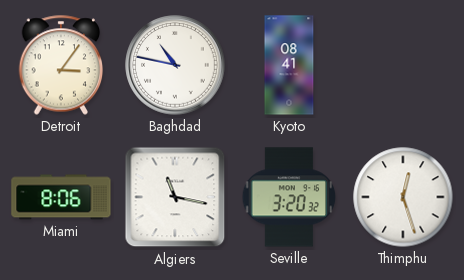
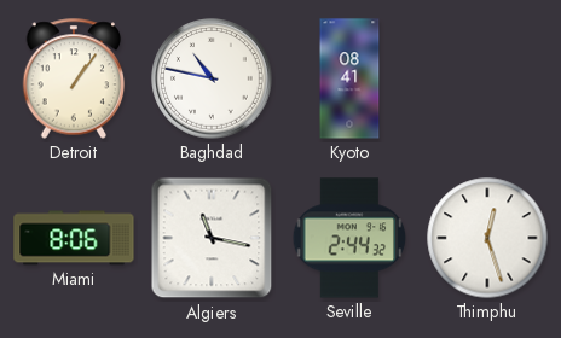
Detroit: 3:06 -> 1:06
Seville: 3:20 -> 2:44
